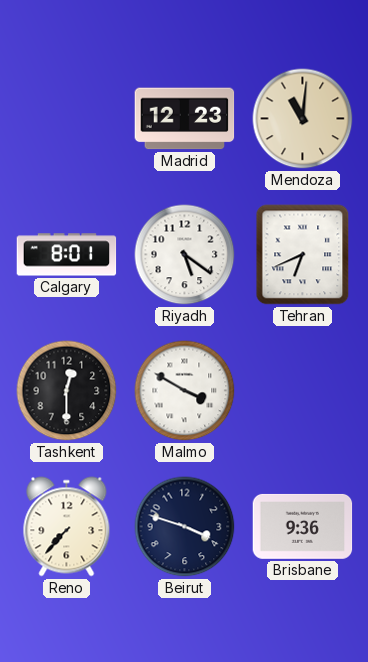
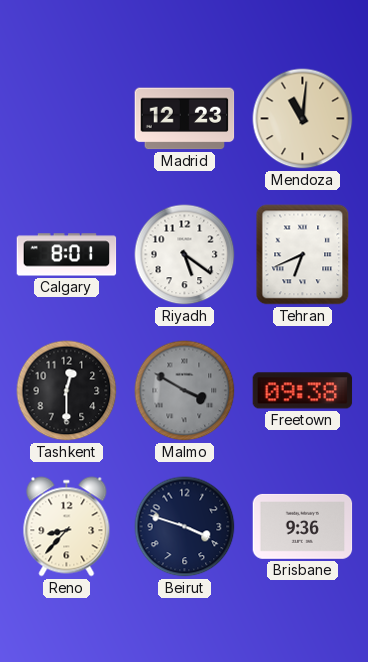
Malmo dial: white -> grey
Freetown: none -> 09:38
Reno: 7:37 -> 8:37
